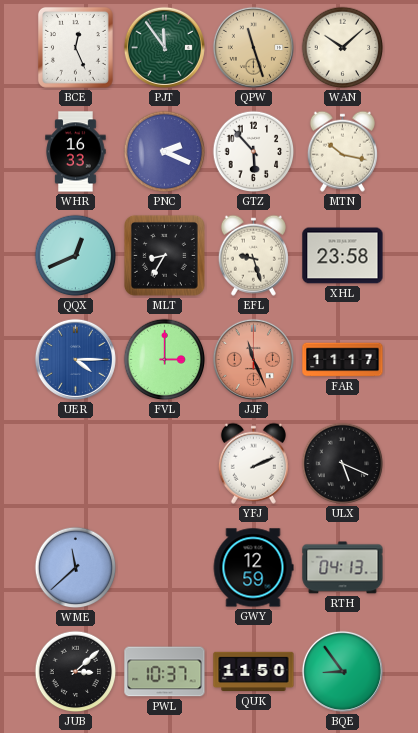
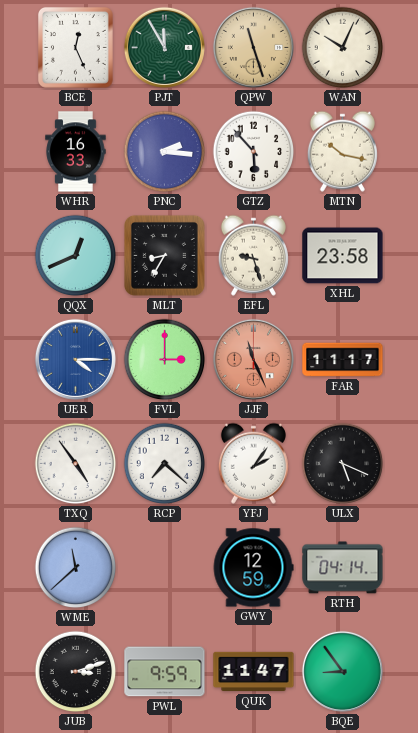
PJT: 11:54 -> 11:55
WAN: 10:08 -> 10:04
PNC: 2:19 -> 2:16
TXQ: none -> 4:54
RCP: none -> 7:22
YFJ: 2:11 -> 2:06
RTH: 04:13 -> 04:14
JUB: 3:08 -> 3:12
PWL: 10:37 -> 9:59
QUK: 11:50 -> 11:47
